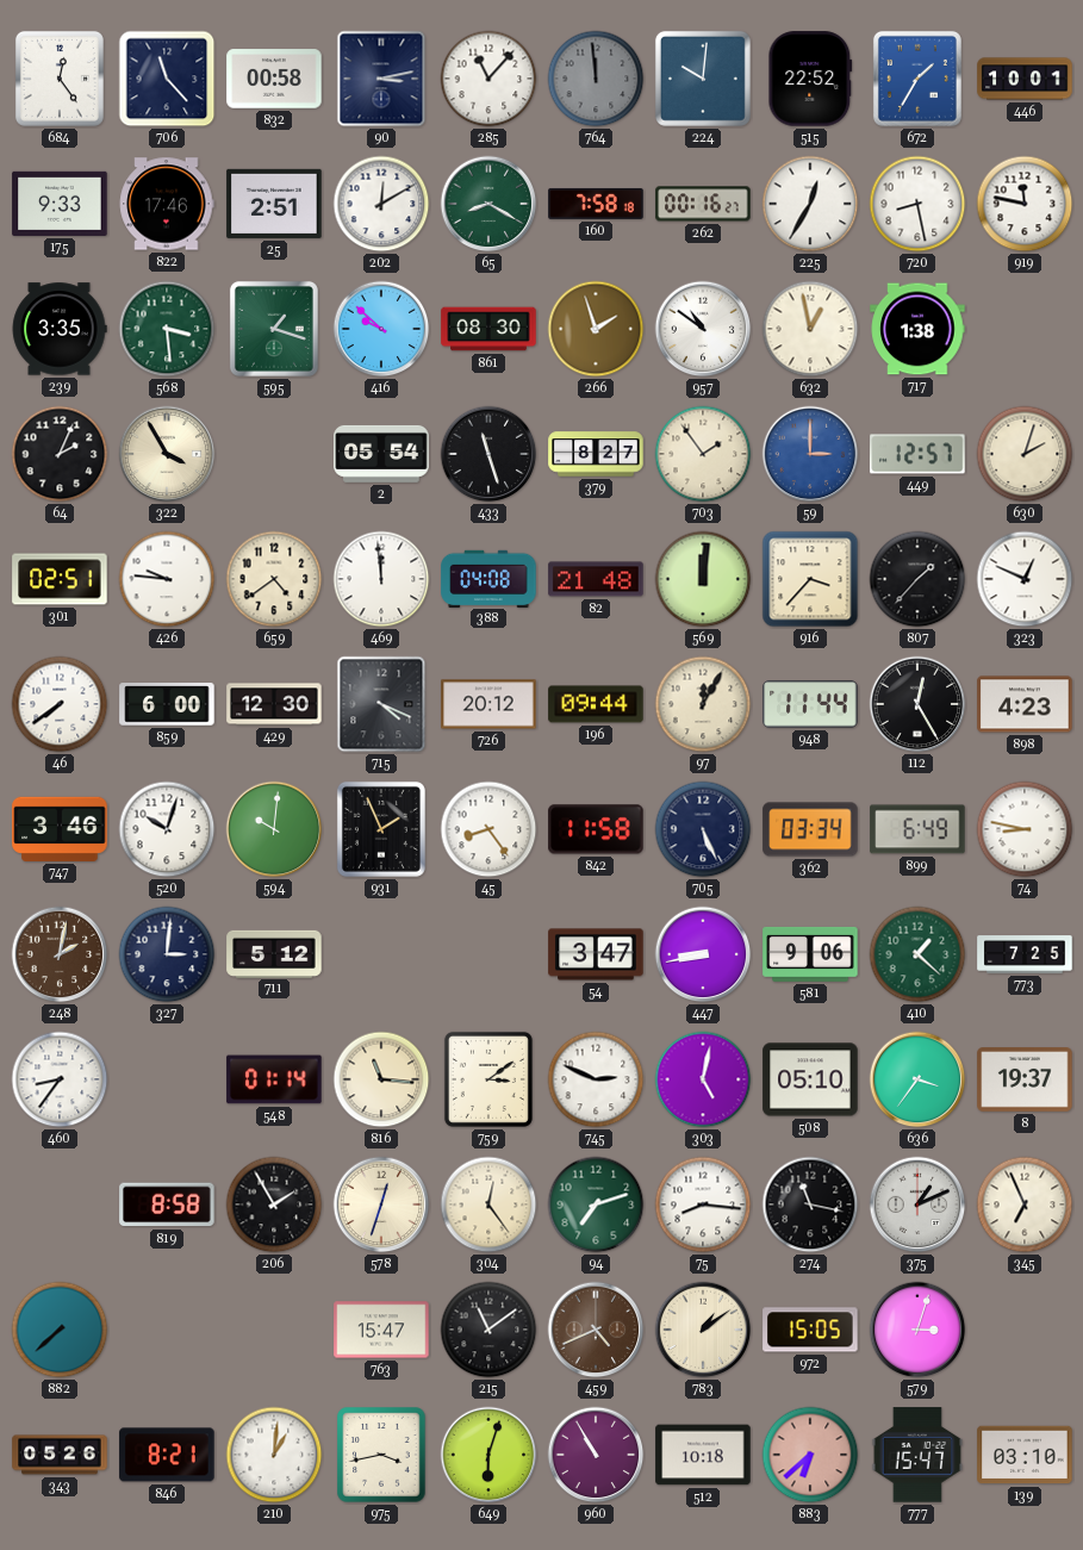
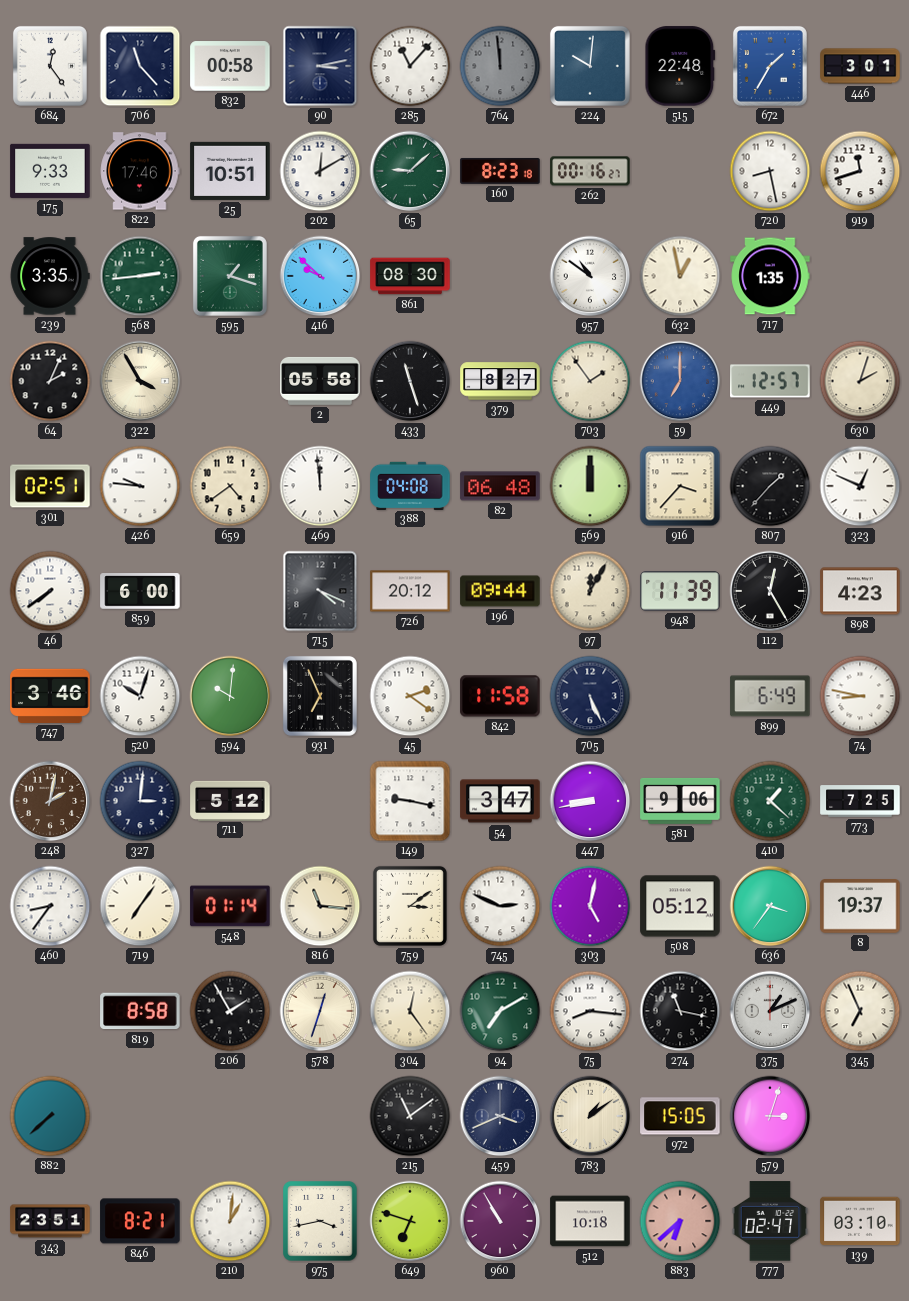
515: 22:52 -> 22:48
446: 10:01 -> 3:01
25: 2:51 -> 10:51
65: 8:20 -> 9:08
160: 7:58 -> 8:23
225: 12:35 -> none
919: 11:47 -> 11:42
568: 3:29 -> 2:44
266: 1:57 -> none
717: 1:38 -> 1:35
2: 05:54 -> 05:58
59: 3:00 -> 7:00
82: 21:48 -> 06:48
569: 12:01 -> 12:00
429: 12:30 -> none
948: 11:44 -> 11:39
931: 1:56 -> 6:56
45: 8:24 -> 2:21
362: 03:34 -> none
149: none -> 9:17
719: none -> 7:06
508: 05:10 -> 05:12
94: 7:12 -> 7:10
763: 15:47 -> none
459: 4:41 -> 3:41
459 dial: brown -> navy
343: 05:26 -> 23:51
649: 6:03 -> 6:48
777: 15:47 -> 02:47
